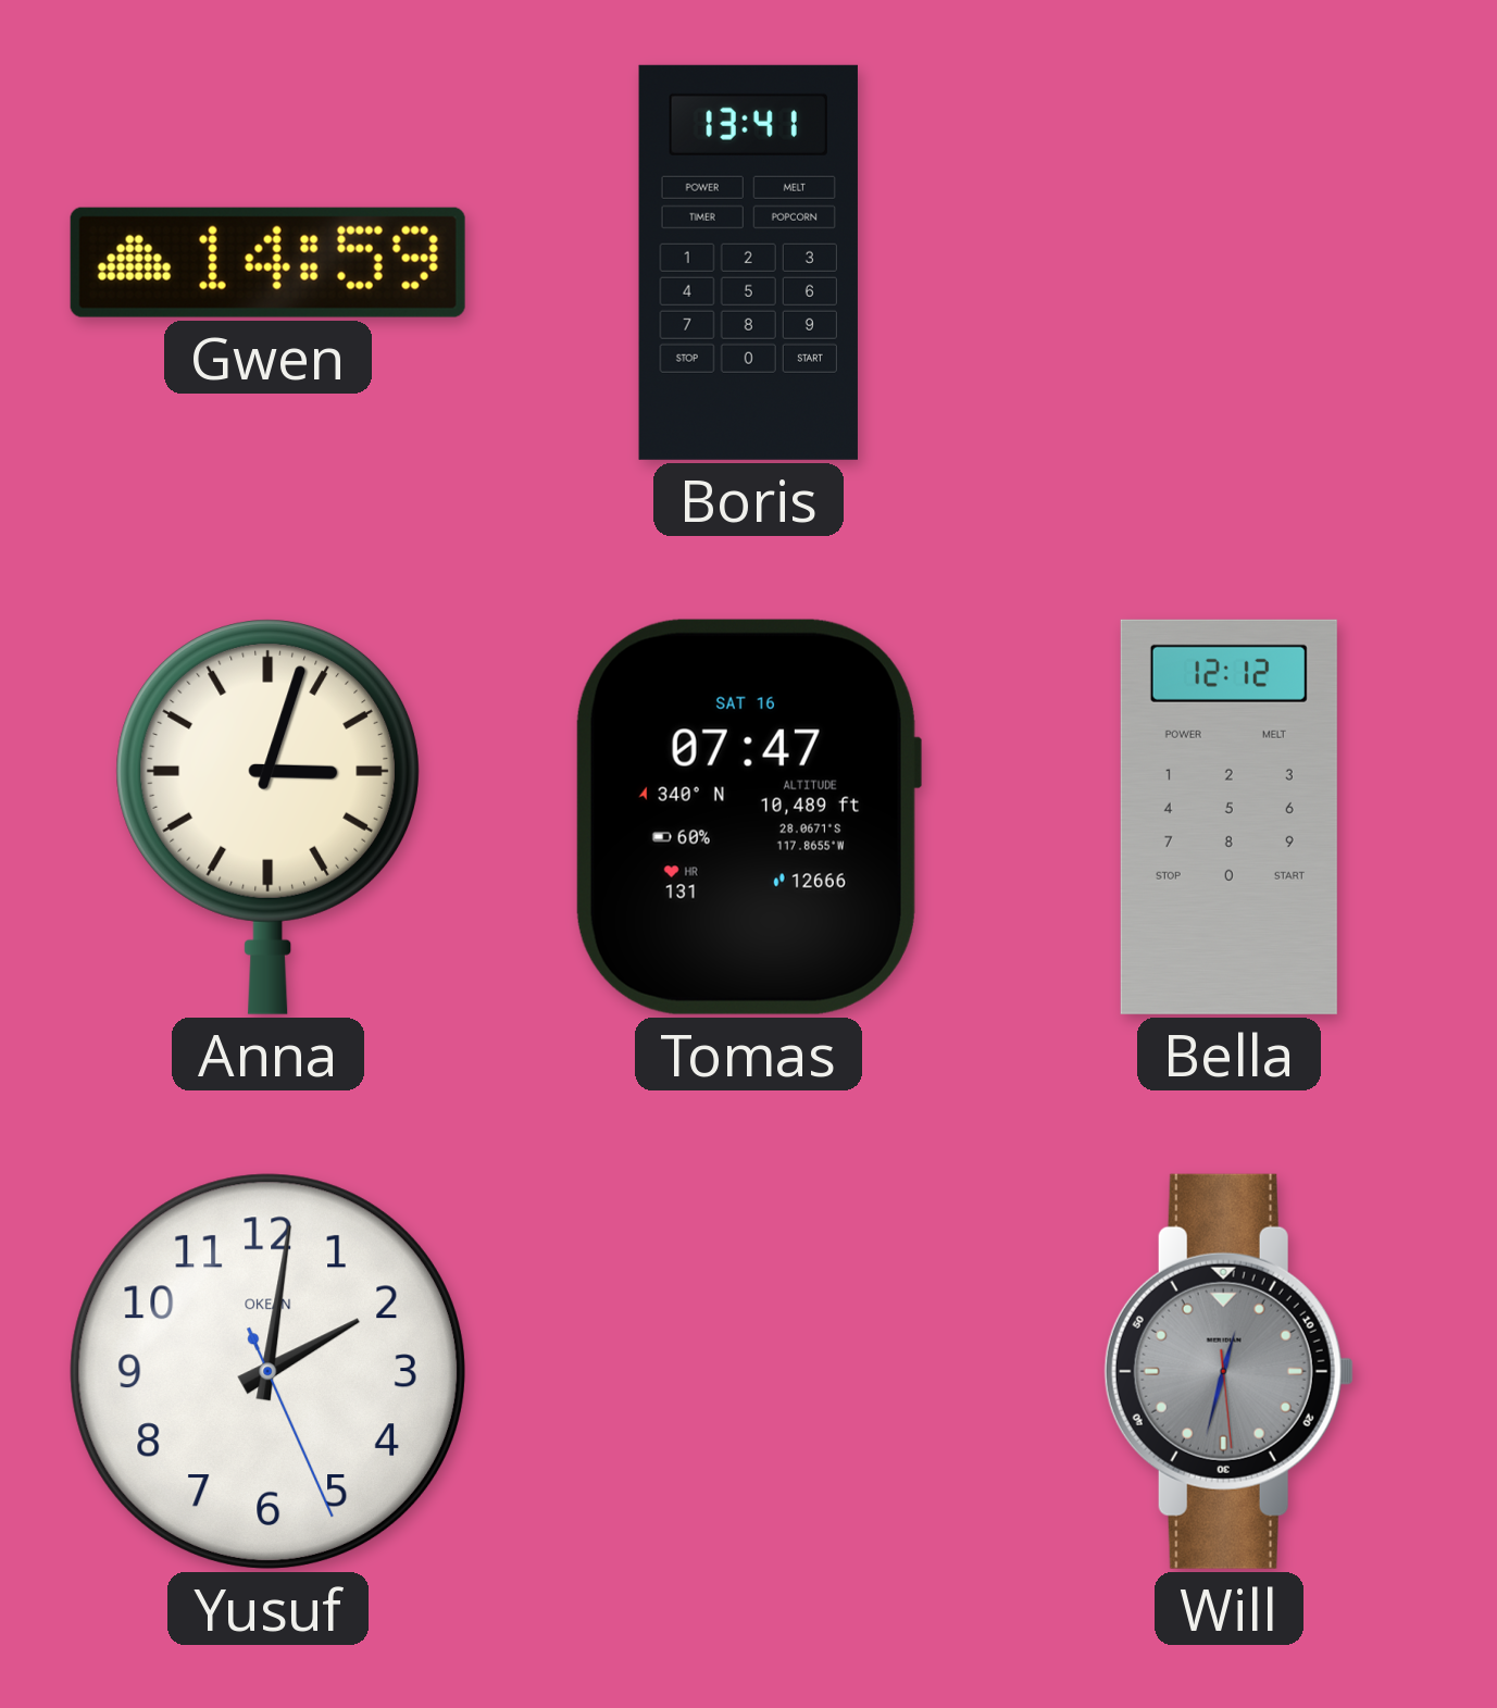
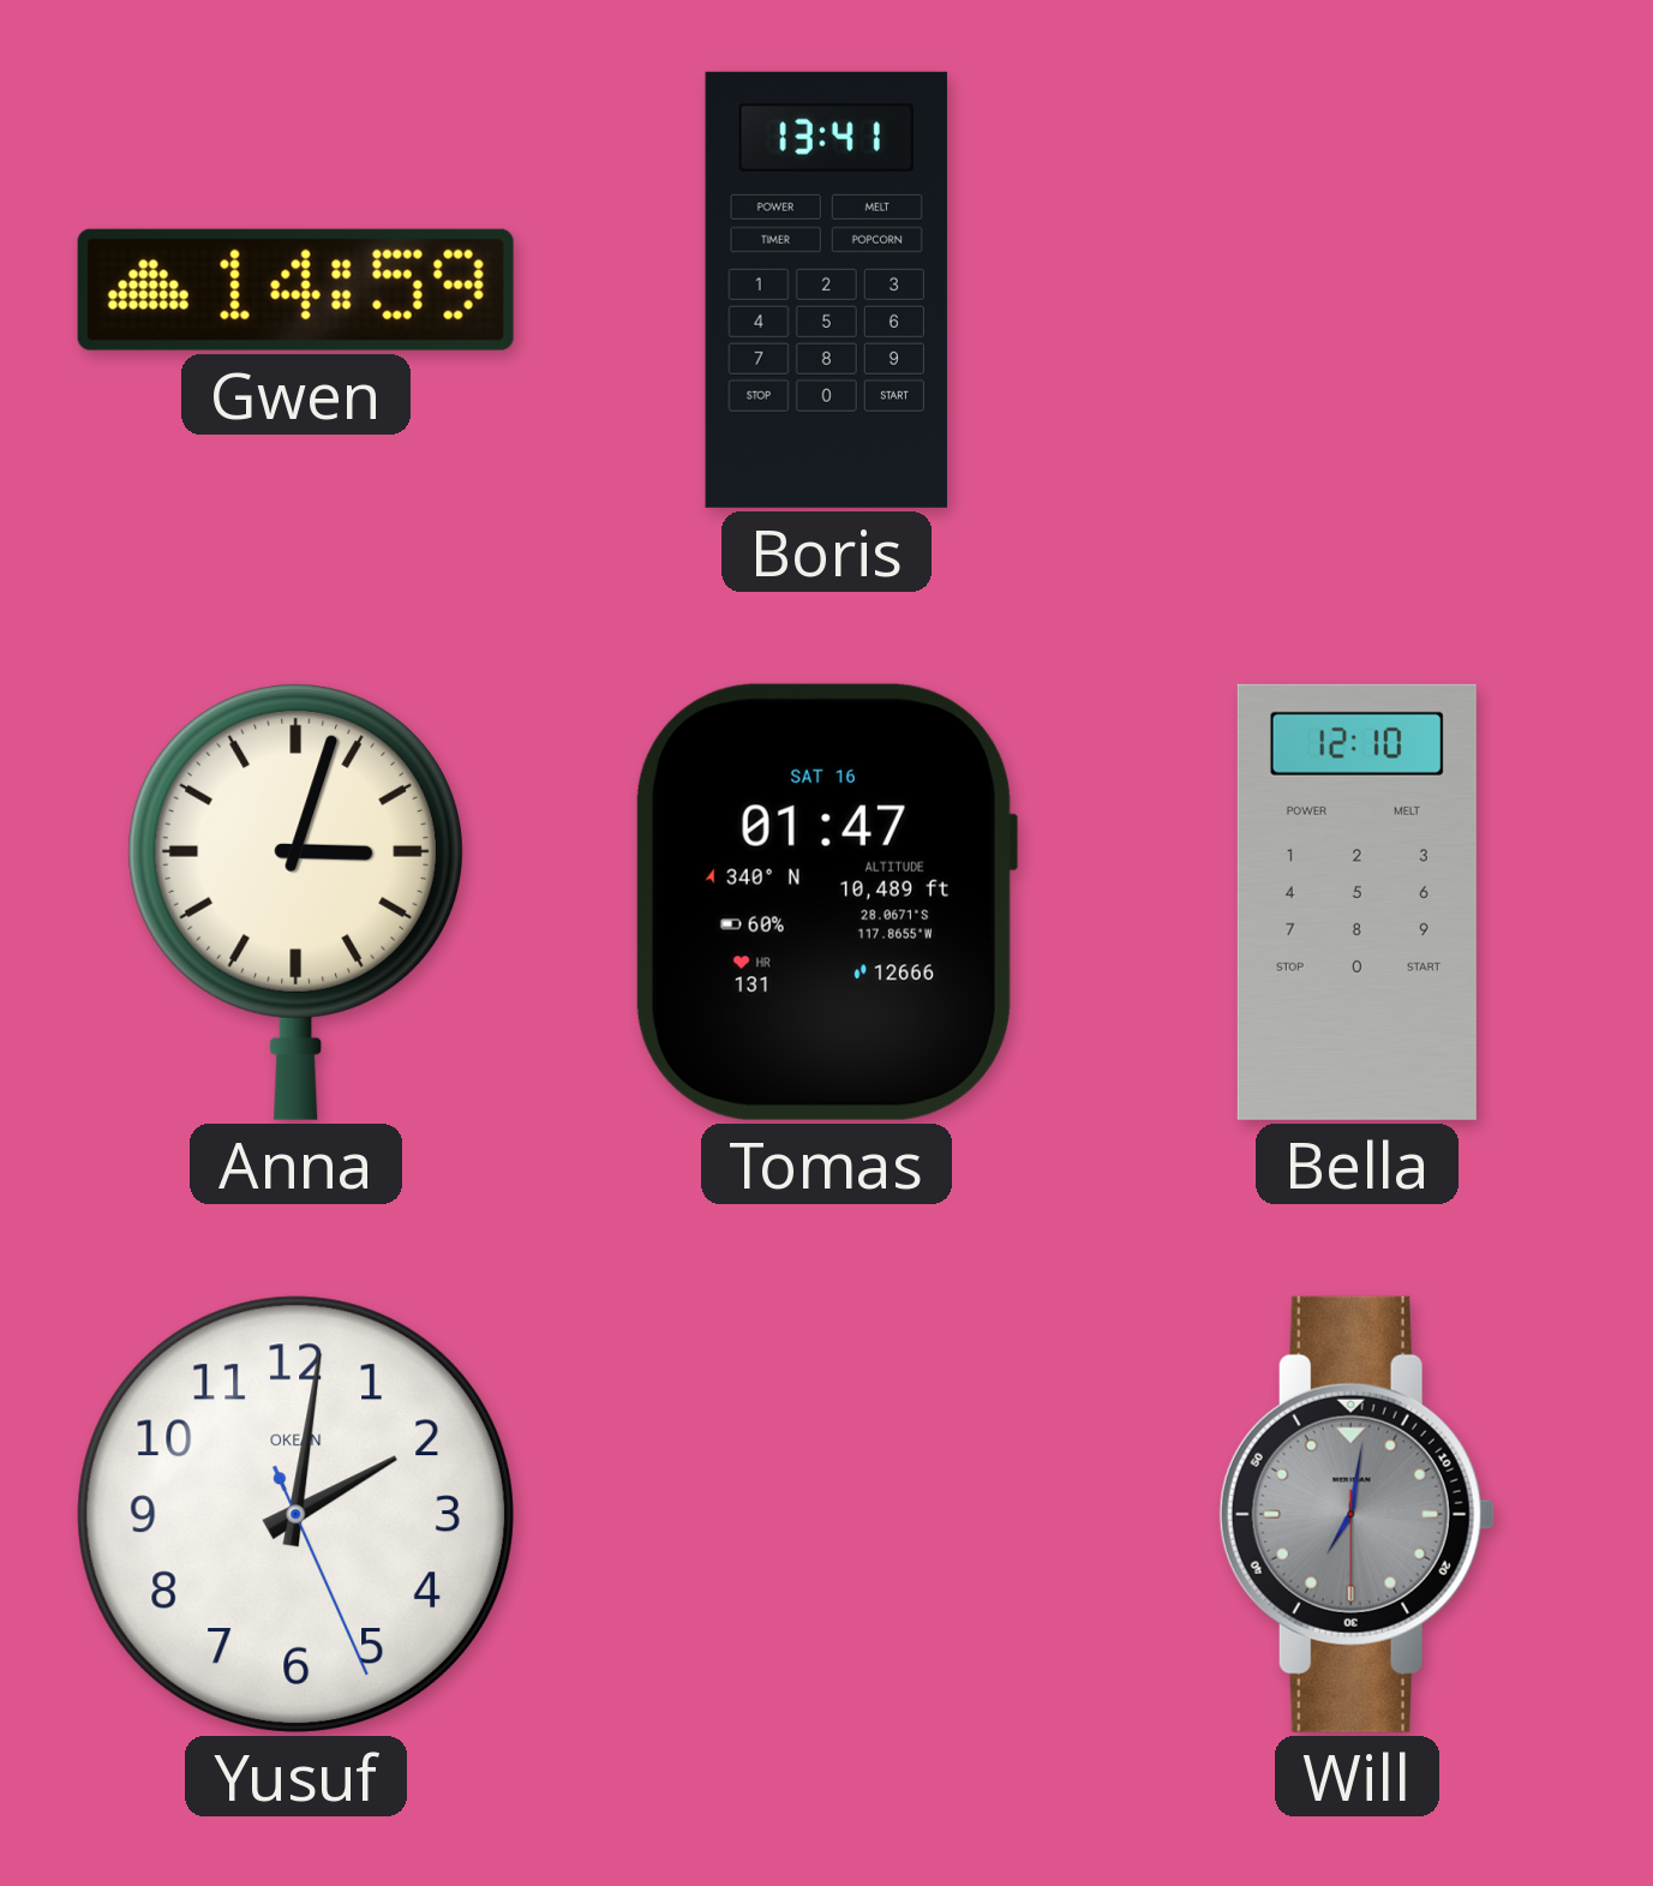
Tomas: 07:47 -> 01:47
Bella: 12:12 -> 12:10
Will: 12:32 -> 7:01
